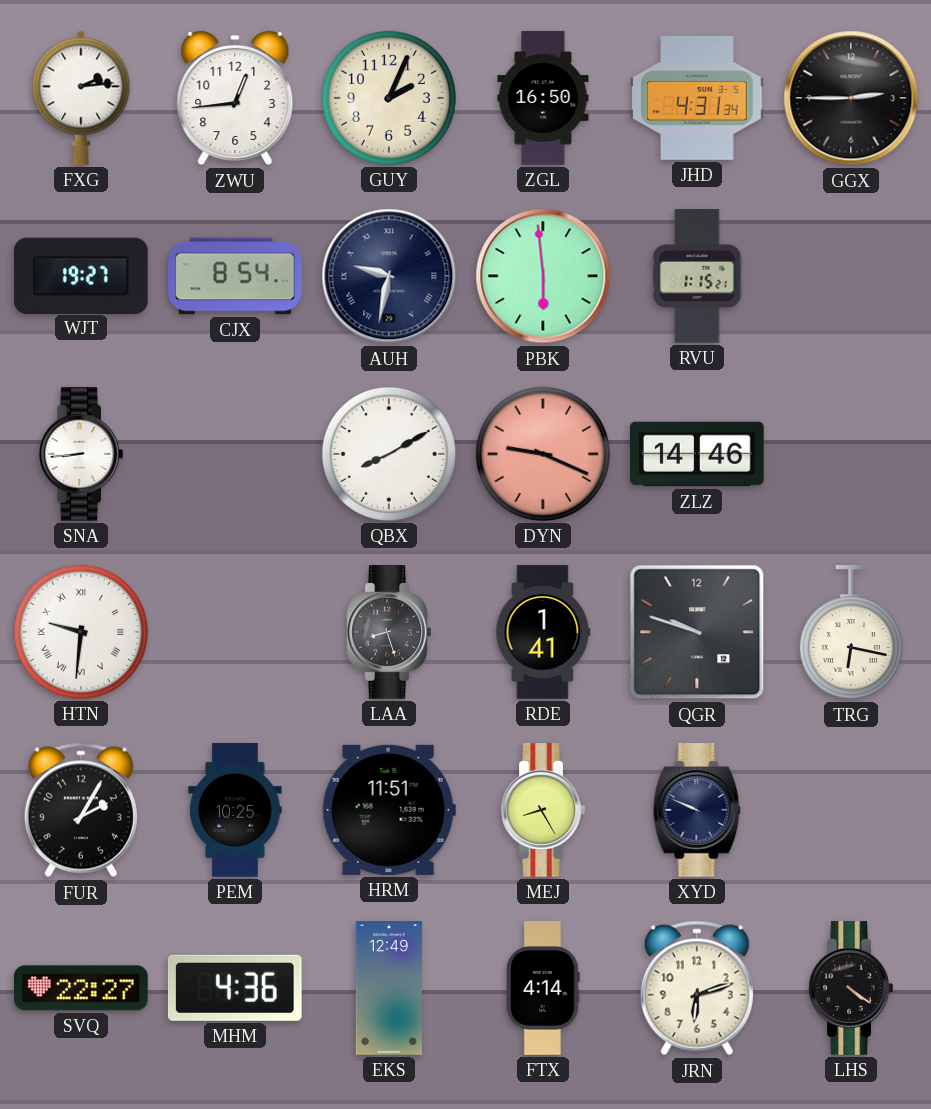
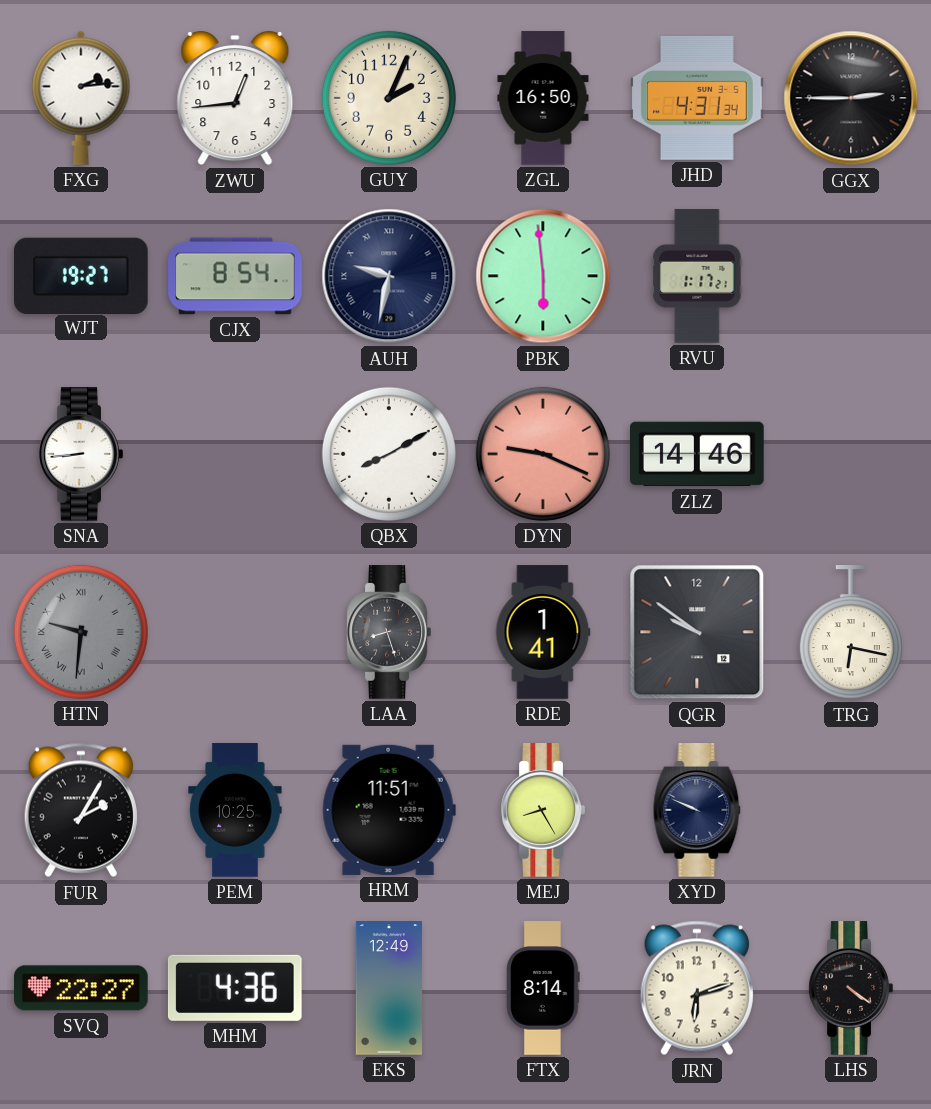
RVU: 1:15 -> 1:17
HTN dial: white -> grey
QGR: 9:48 -> 9:51
FTX: 4:14 -> 8:14
